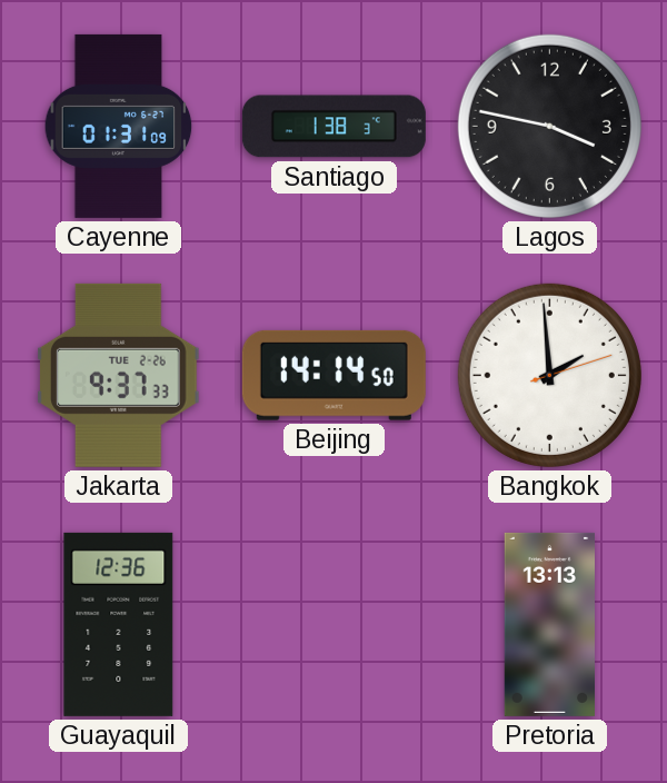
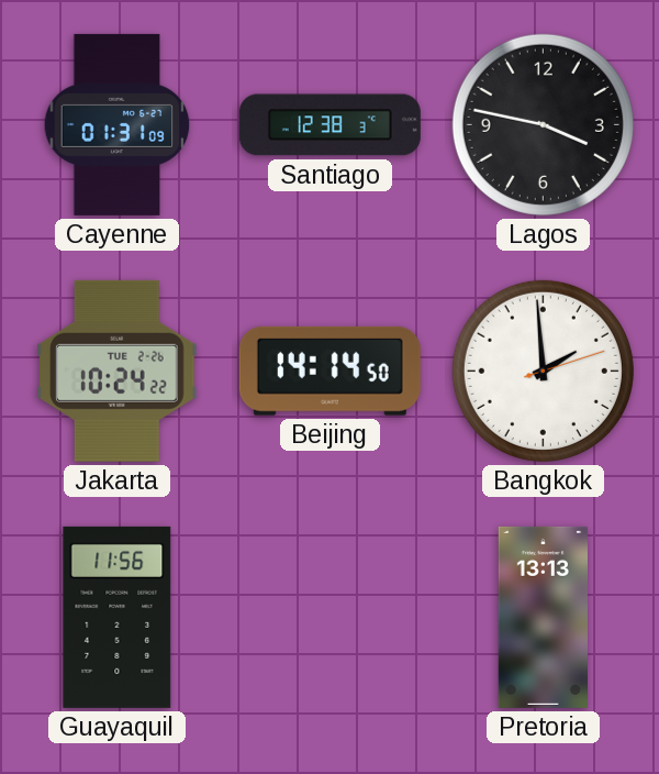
Santiago: 1:38 -> 12:38
Jakarta: 9:37 -> 10:24
Guayaquil: 12:36 -> 11:56
